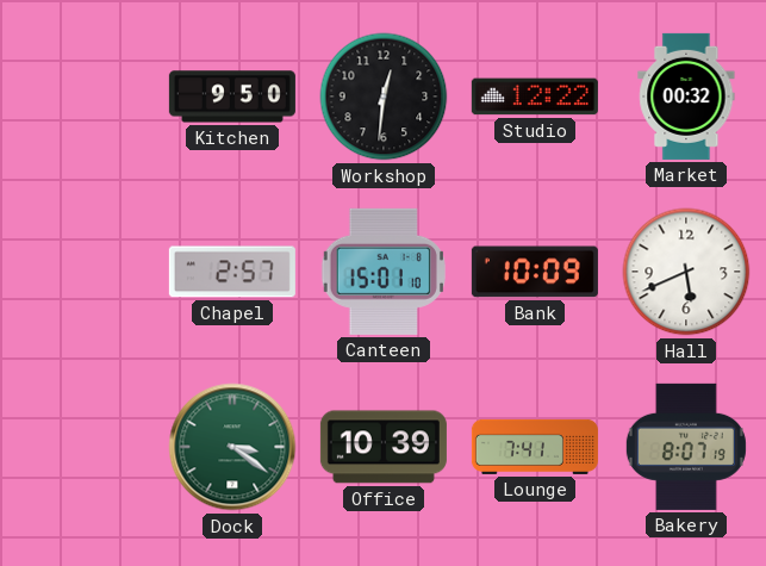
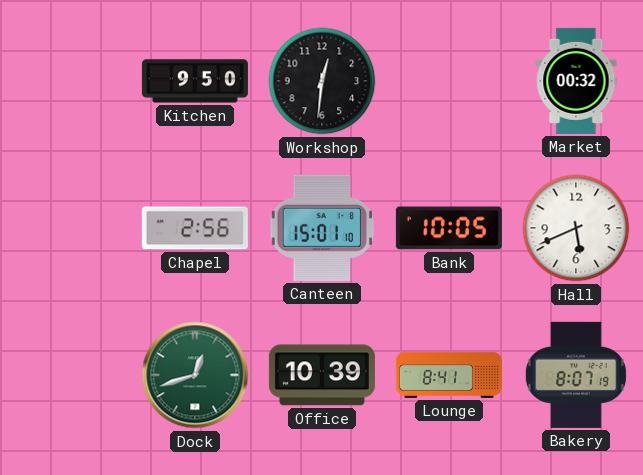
Studio: 12:22 -> none
Chapel: 2:57 -> 2:56
Bank: 10:09 -> 10:05
Dock: 3:21 -> 12:42
Lounge: 7:41 -> 8:41
